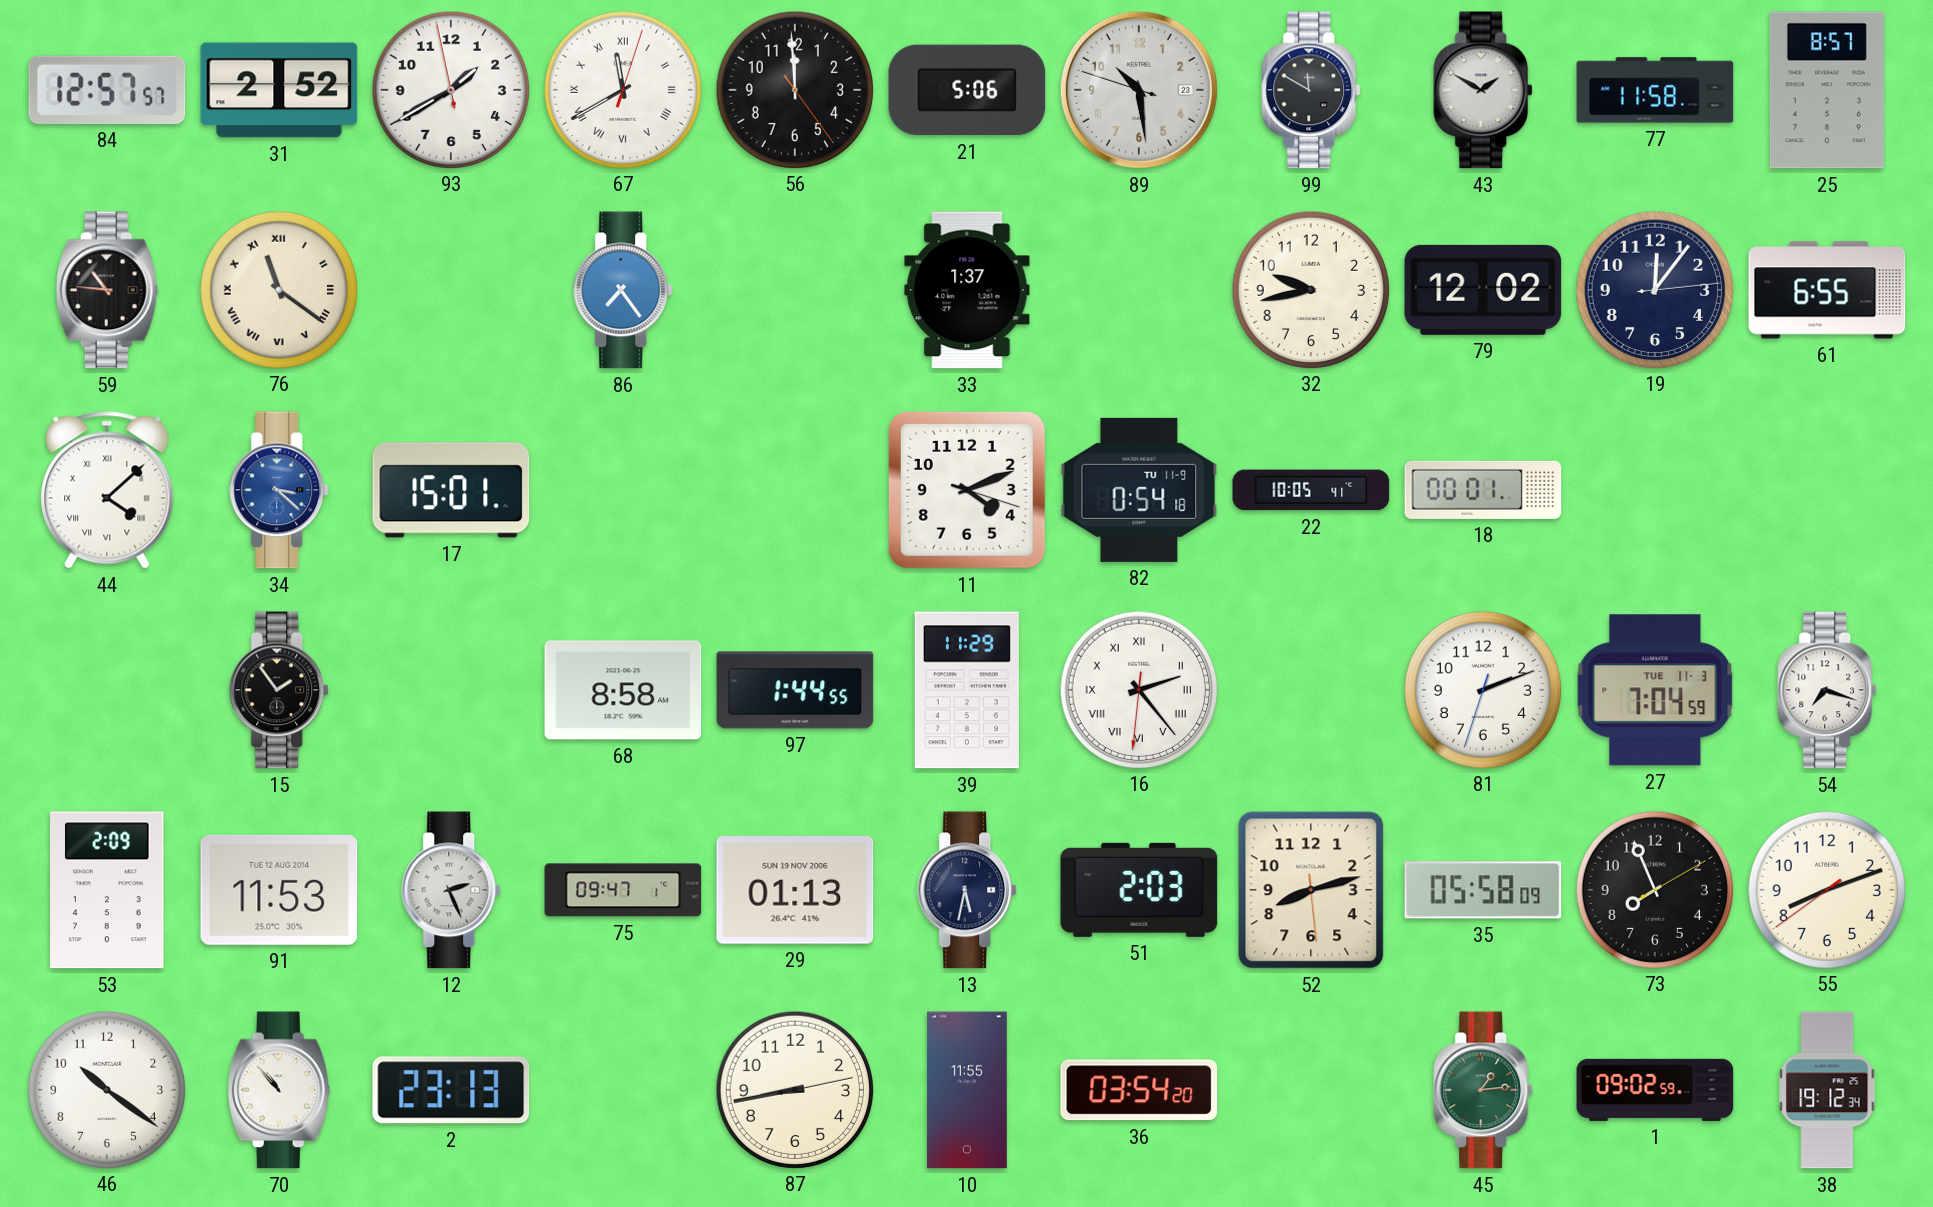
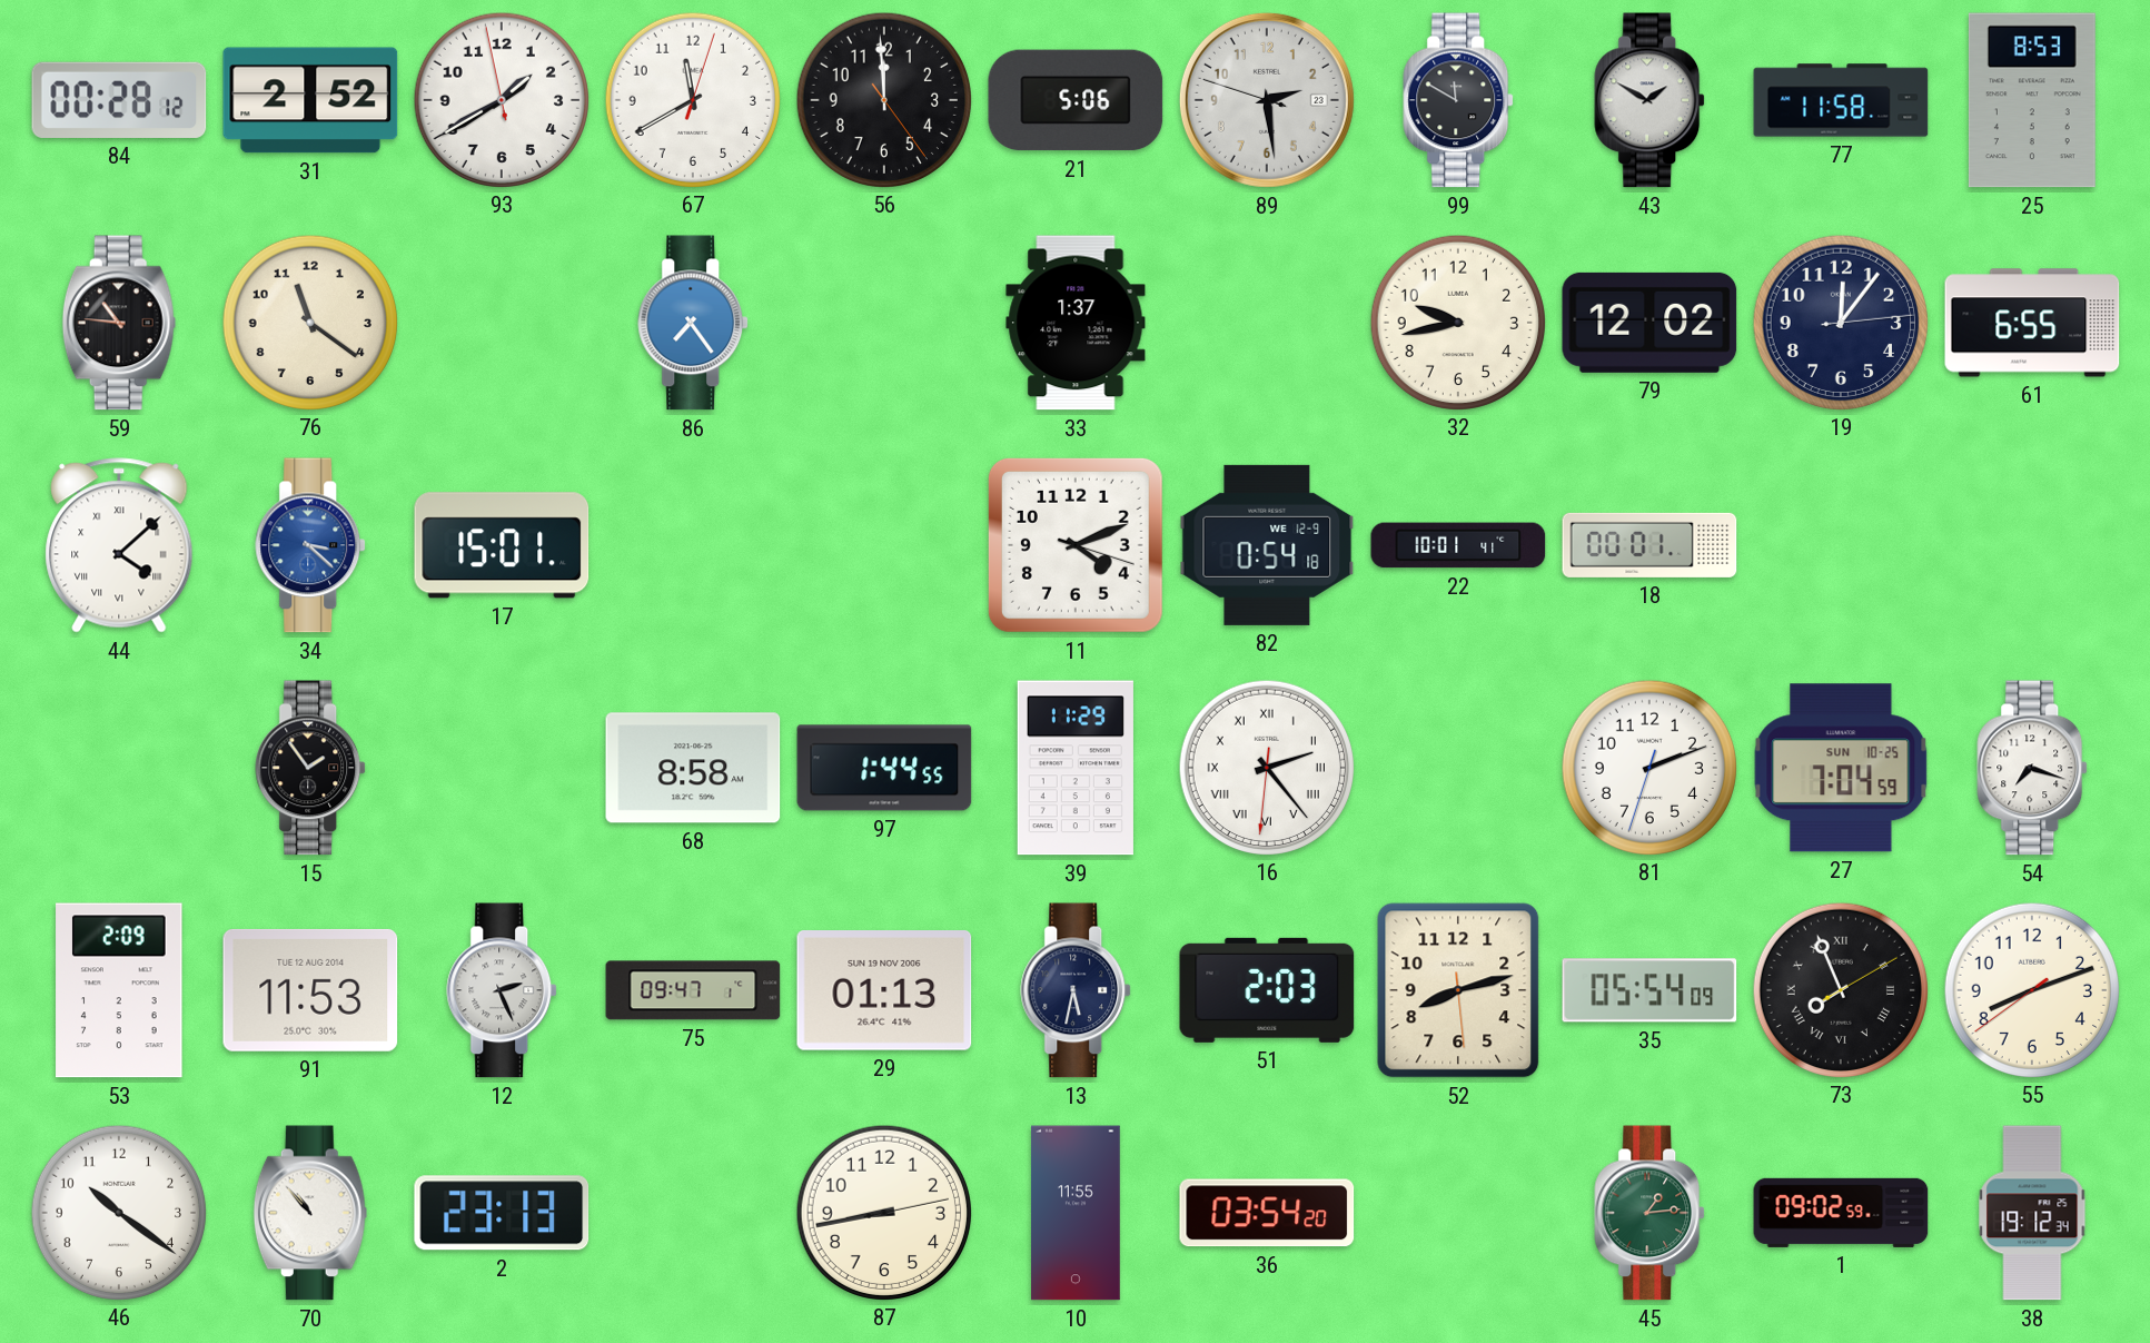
84: 12:57 -> 00:28
67 numerals: Roman -> Arabic
89: 10:28 -> 2:28
25: 8:57 -> 8:53
76 numerals: Roman -> Arabic
82 date: TU 11-9 -> WE 12-9
22: 10:05 -> 10:01
27 date: TUE 11-3 -> SUN 10-25
35: 05:58 -> 05:54
73 numerals: Arabic -> Roman
